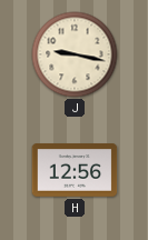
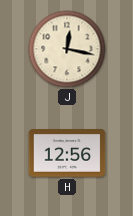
J: 9:17 -> 12:17
